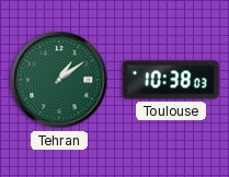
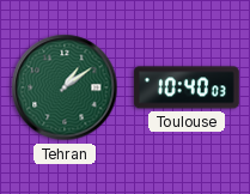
Toulouse: 10:38 -> 10:40
